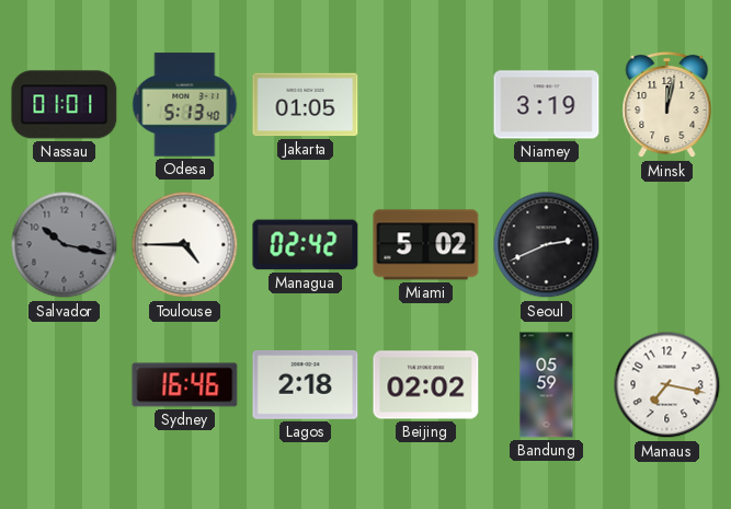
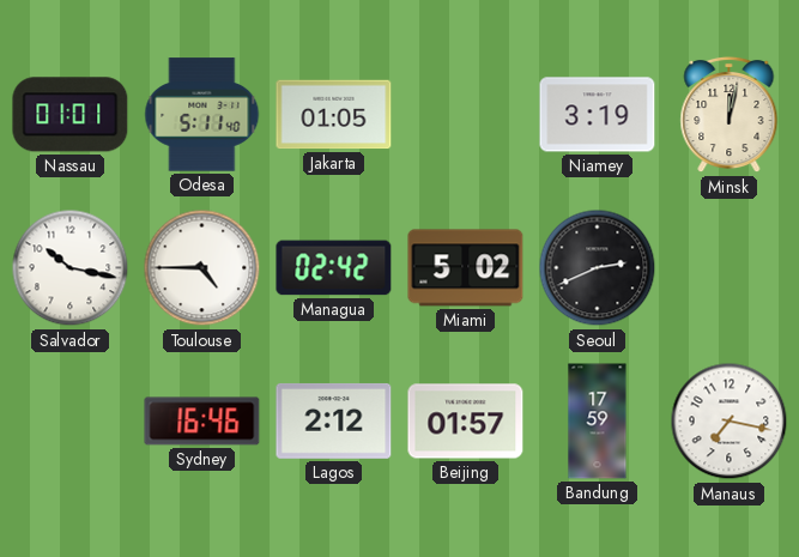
Odesa: 5:13 -> 5:11
Salvador dial: grey -> white
Lagos: 2:18 -> 2:12
Beijing: 02:02 -> 01:57
Bandung: 05:59 -> 17:59
